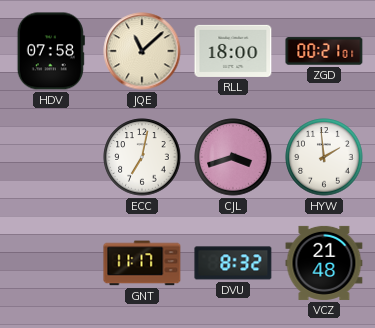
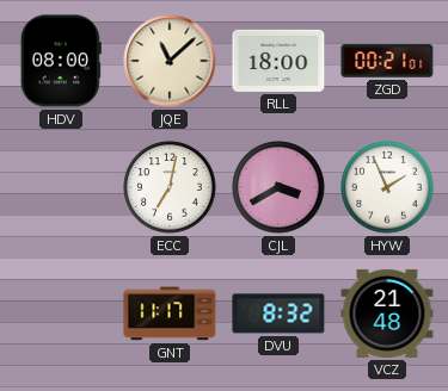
HDV: 07:58 -> 08:00
CJL: 3:42 -> 3:40
HYW: 1:59 -> 1:56
